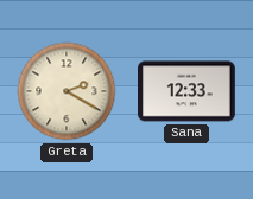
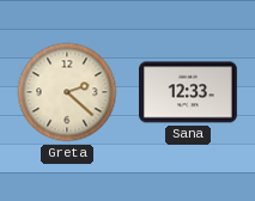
Greta: 2:20 -> 2:22
